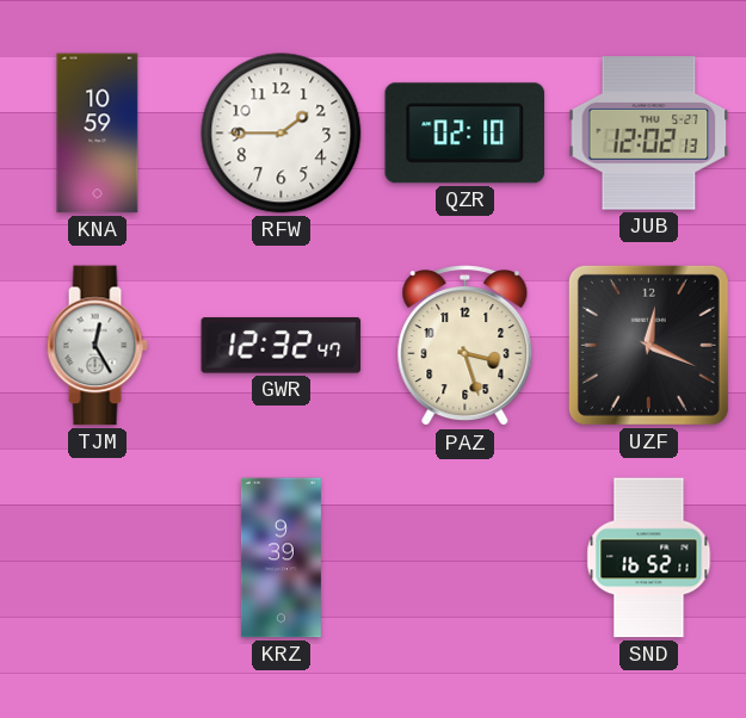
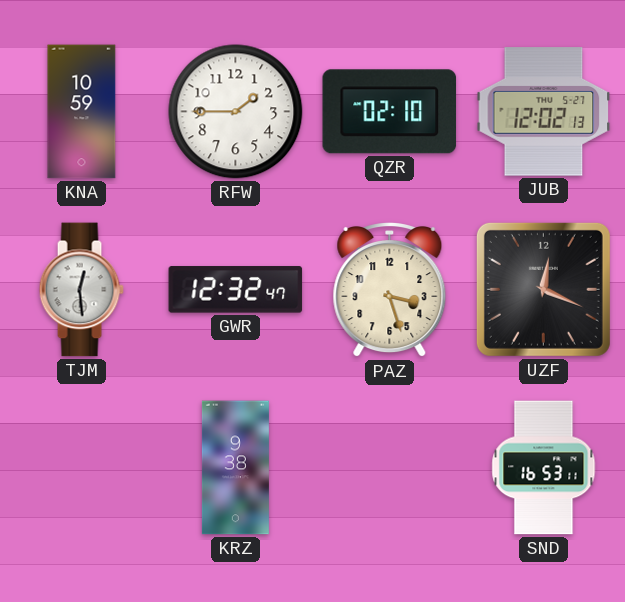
TJM: 12:25 -> 12:29
KRZ: 9:39 -> 9:38
SND: 16:52 -> 16:53
